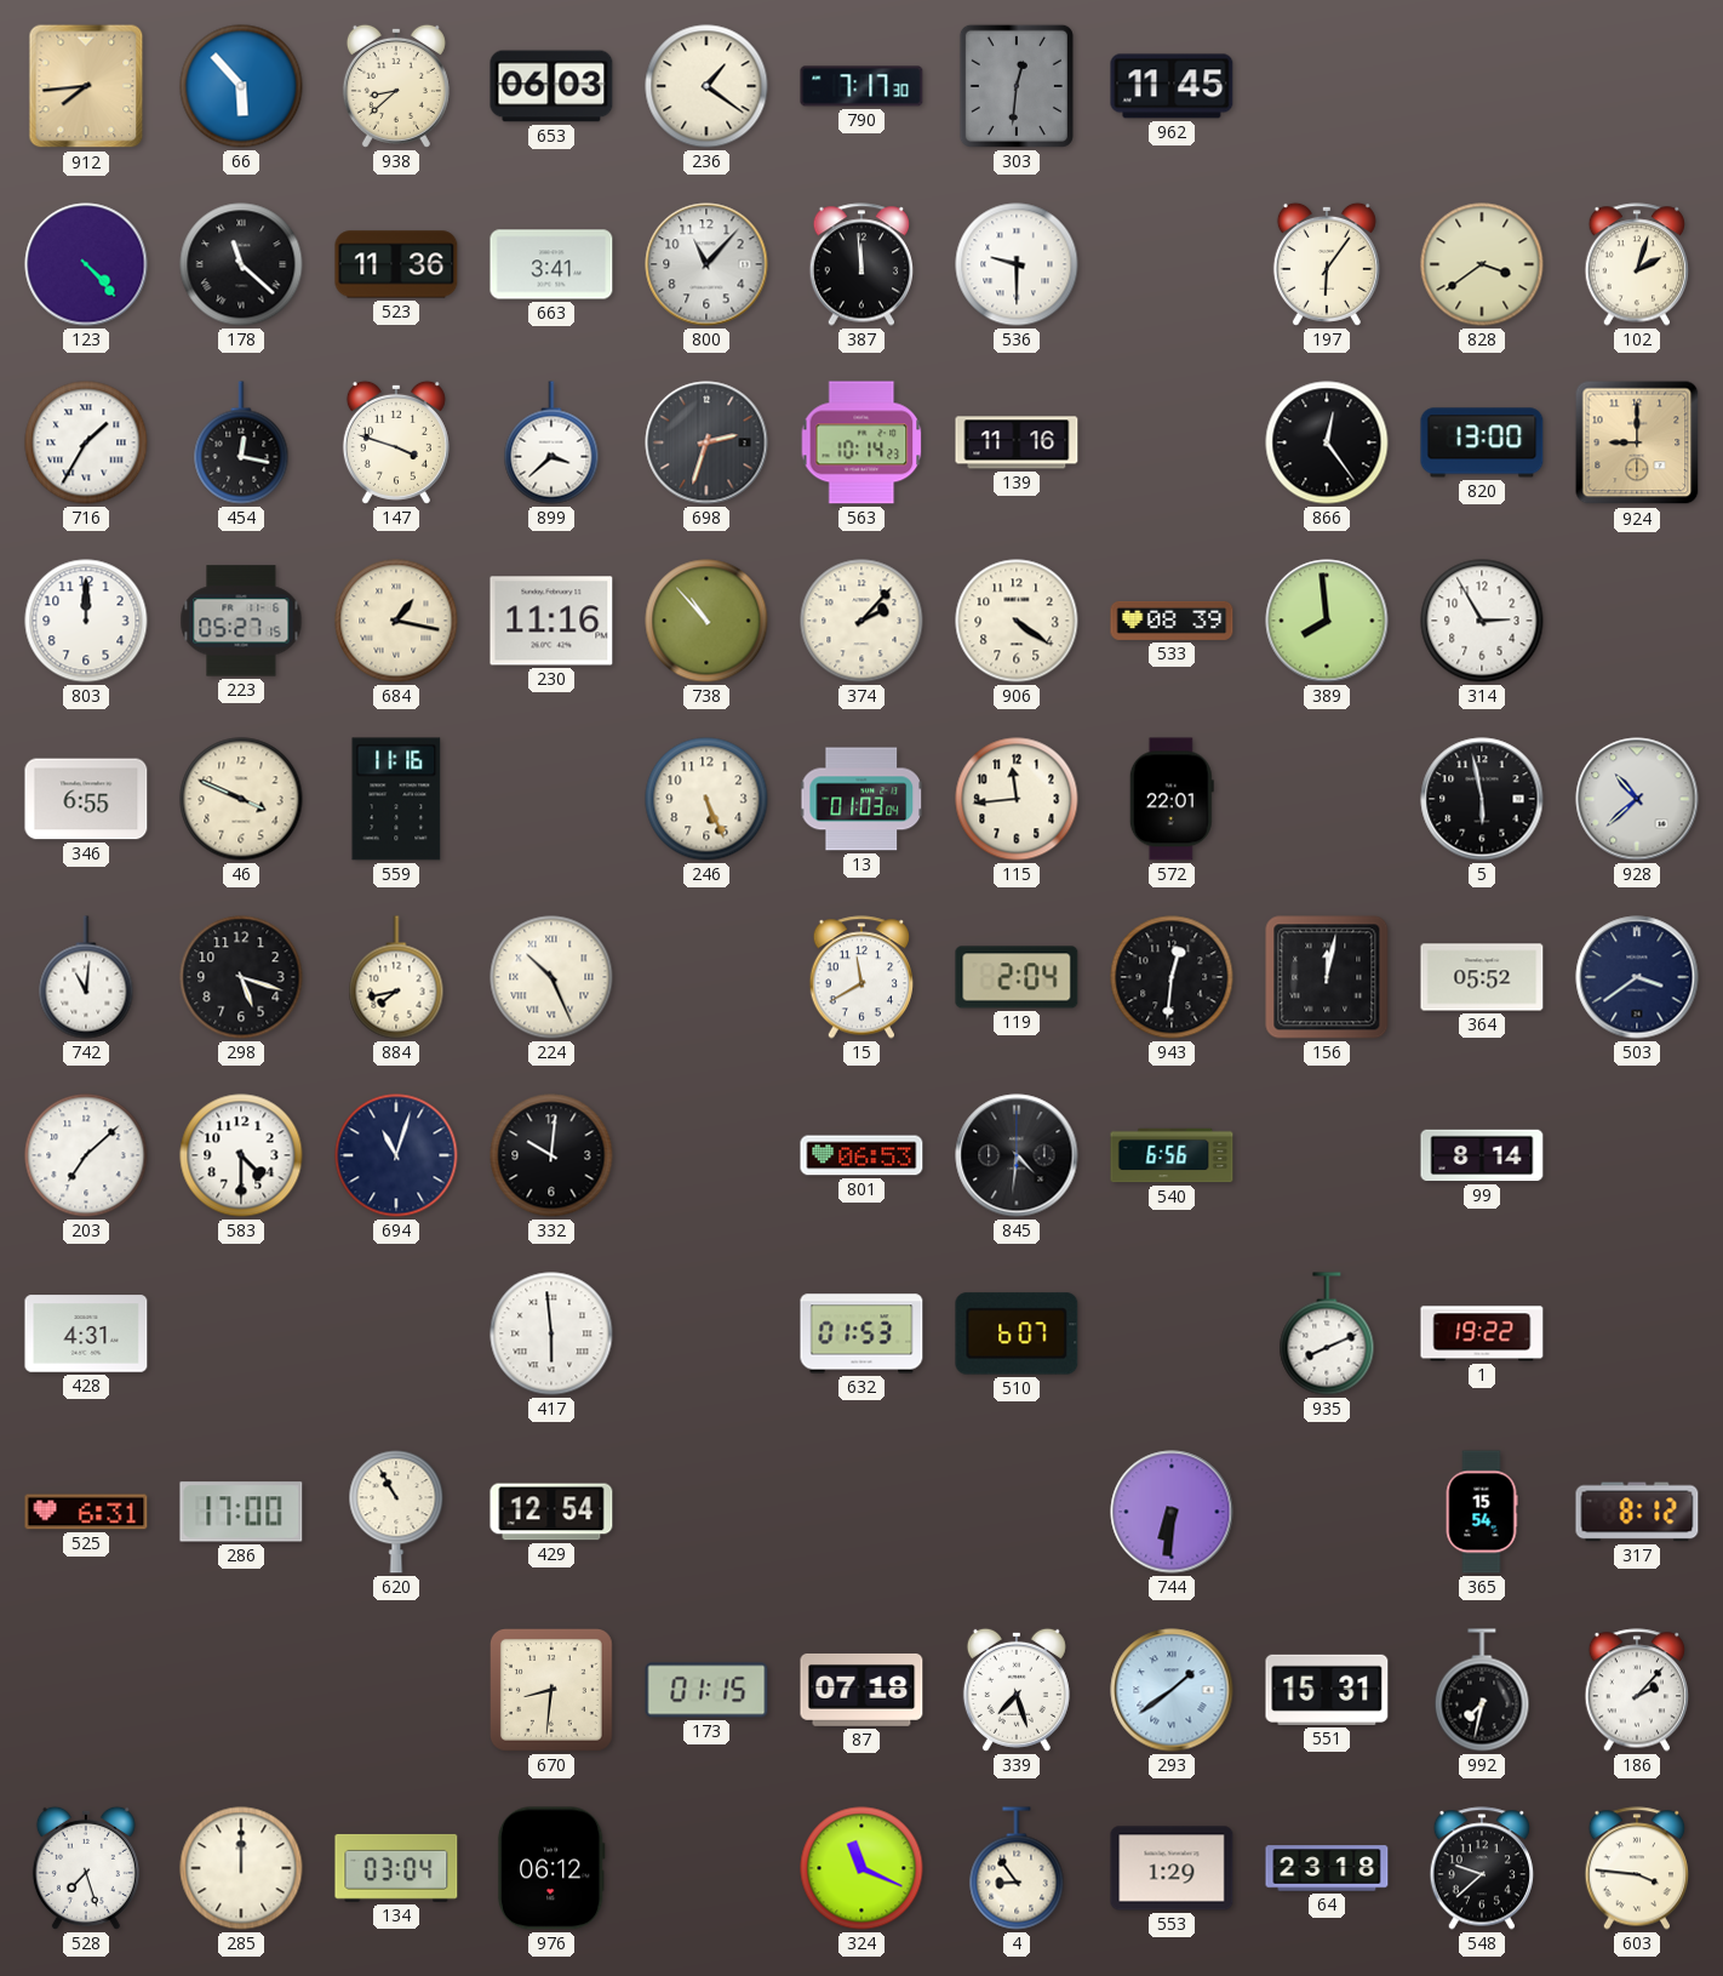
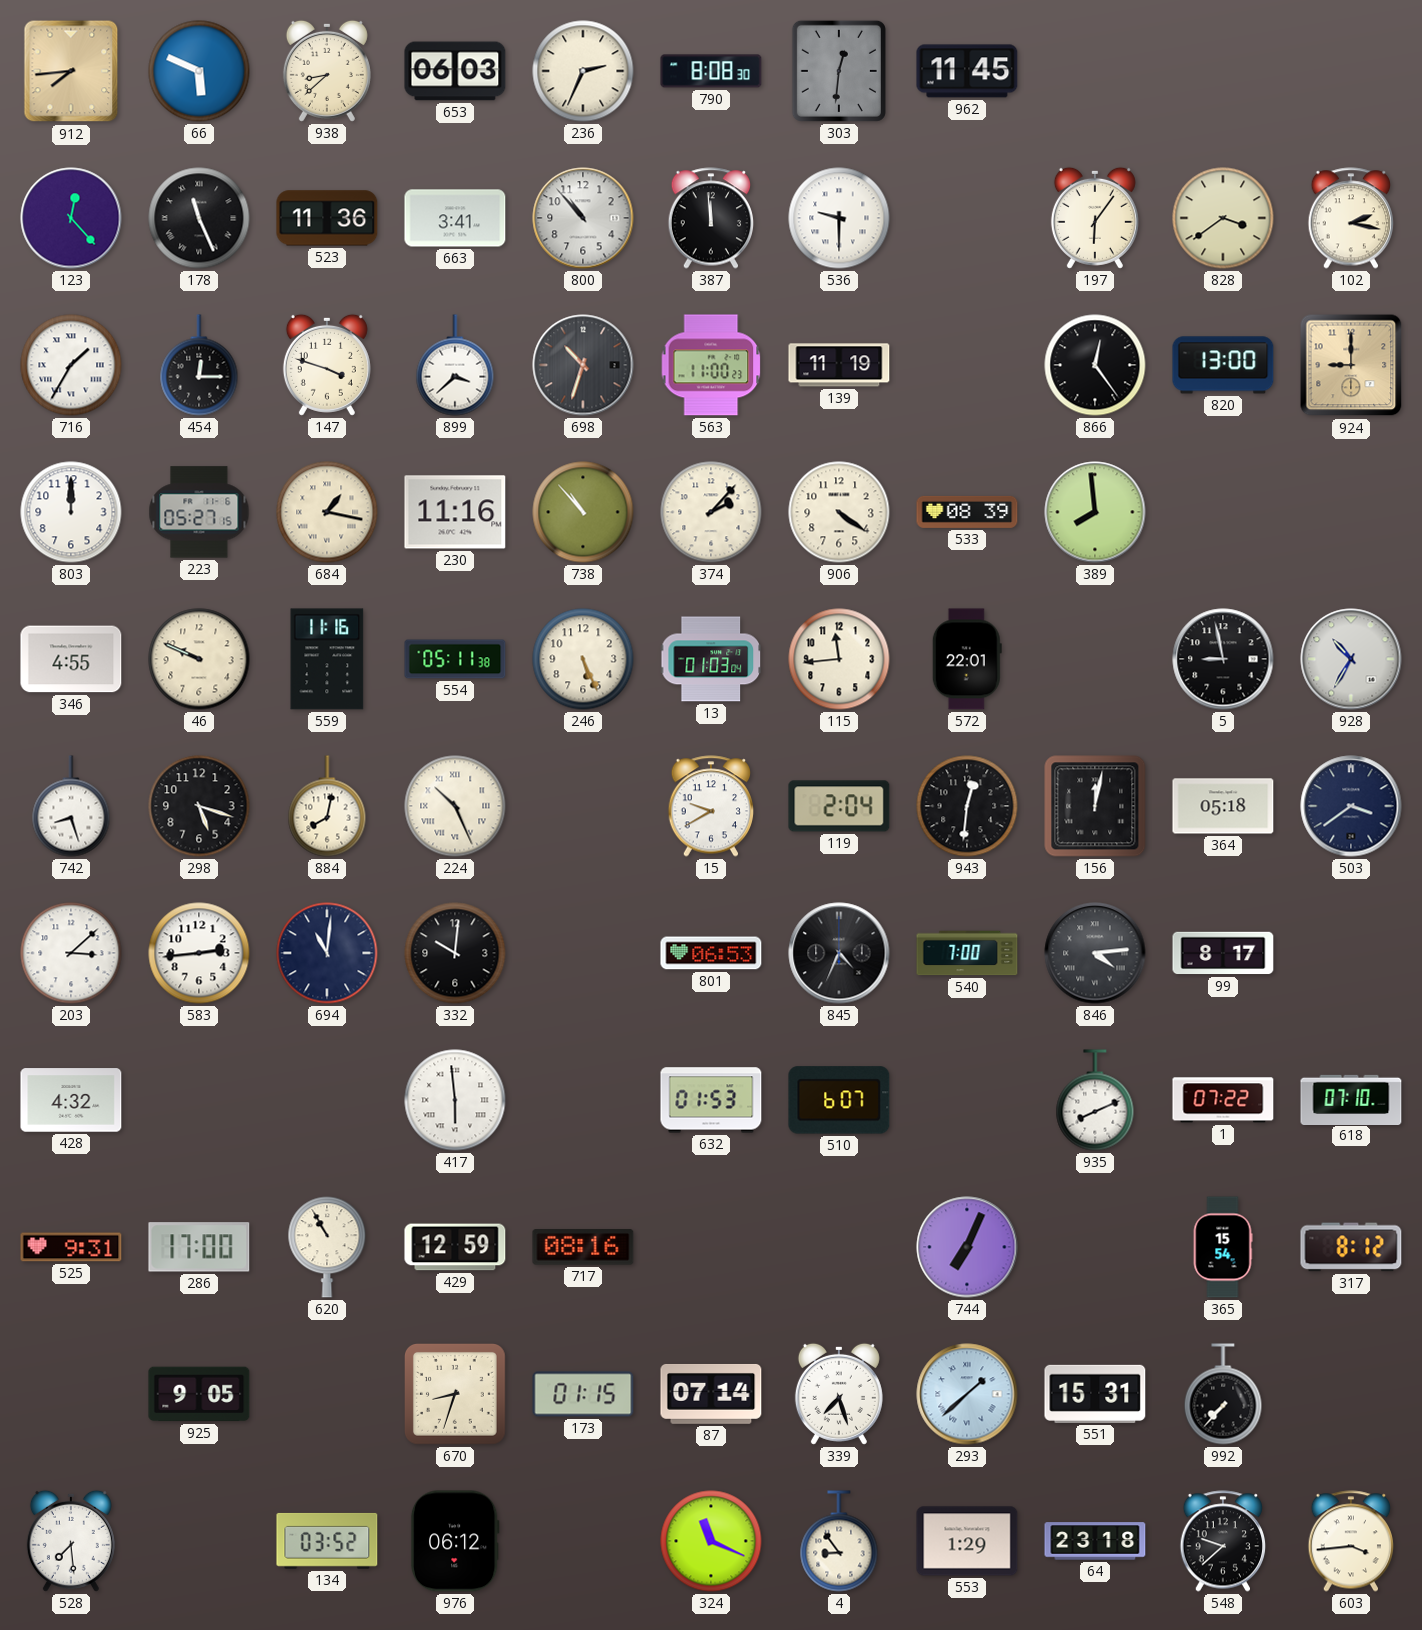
66: 5:53 -> 5:49
236: 1:21 -> 2:34
790: 7:17 -> 8:08
123: 4:23 -> 12:23
178: 11:22 -> 11:26
800: 11:07 -> 10:53
102: 2:03 -> 2:17
454: 12:17 -> 12:15
698: 2:33 -> 10:33
563: 10:14 -> 11:00
139: 11:16 -> 11:19
314: 2:55 -> none
346: 6:55 -> 4:55
46: 3:49 -> 9:49
554: none -> 05:11
5: 5:58 -> 8:58
928: 10:38 -> 10:35
742: 11:01 -> 8:27
884: 7:43 -> 8:02
15: 11:40 -> 9:40
364: 05:52 -> 05:18
203: 7:08 -> 3:08
583: 4:30 -> 2:44
694: 11:03 -> 11:01
845: 4:31 -> 4:34
540: 6:56 -> 7:00
846: none -> 4:14
99: 8:14 -> 8:17
428: 4:31 -> 4:32
1: 19:22 -> 07:22
618: none -> 07:10
525: 6:31 -> 9:31
429: 12:54 -> 12:59
717: none -> 08:16
744: 6:31 -> 7:04
925: none -> 9:05
670: 8:31 -> 8:33
87: 07:18 -> 07:14
293: 1:39 -> 1:38
992: 7:32 -> 7:37
186: 2:07 -> none
528: 7:27 -> 7:29
285: 12:00 -> none
134: 03:04 -> 03:52
603: 3:46 -> 3:44
